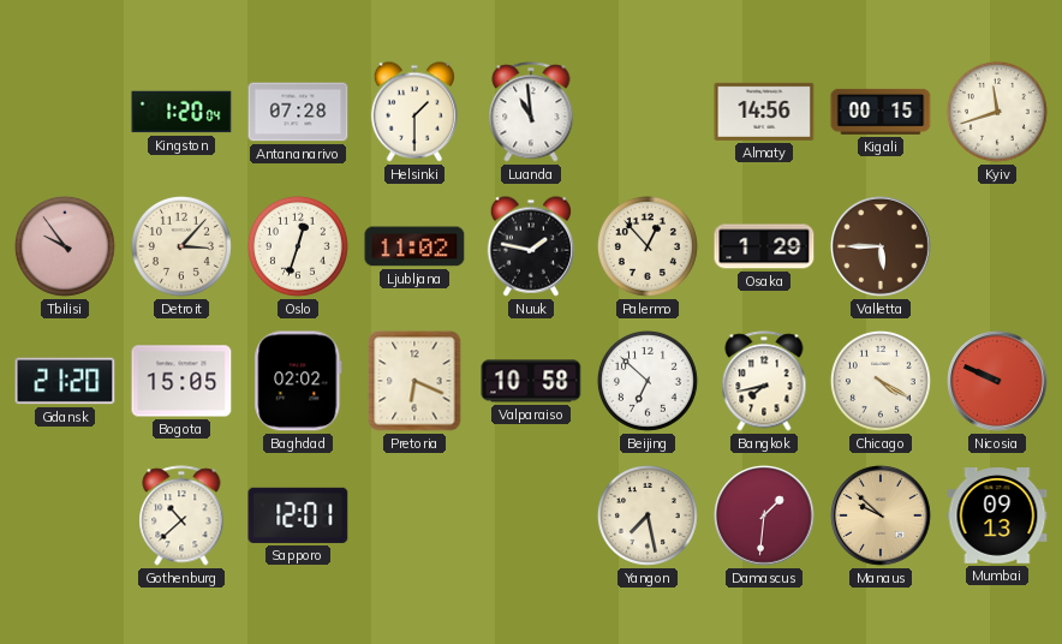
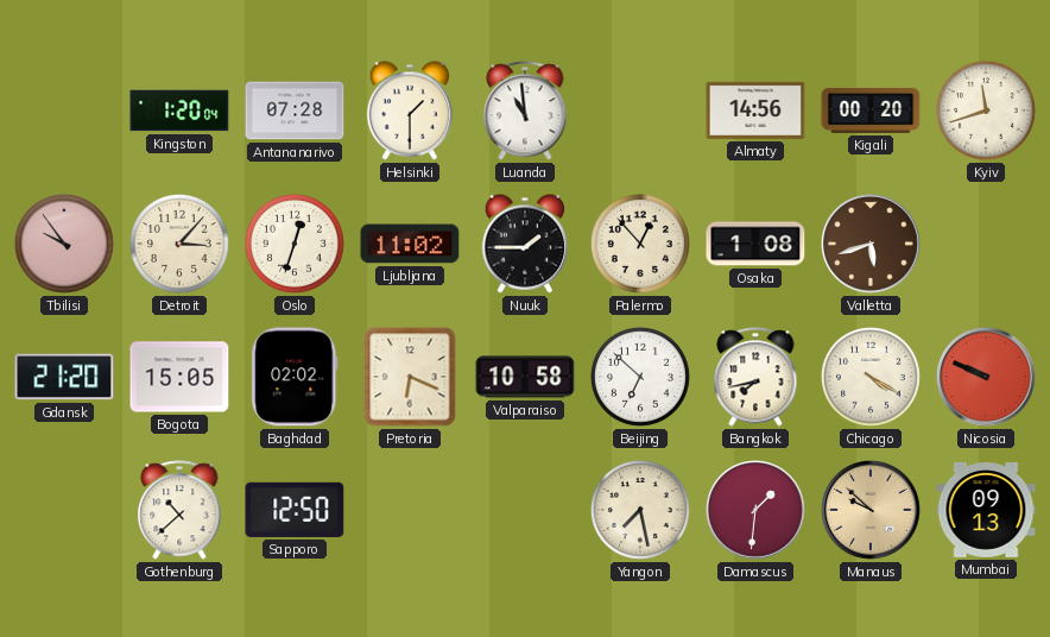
Kigali: 00:15 -> 00:20
Nuuk: 1:47 -> 1:45
Osaka: 1:29 -> 1:08
Valletta: 5:45 -> 5:42
Sapporo: 12:01 -> 12:50
